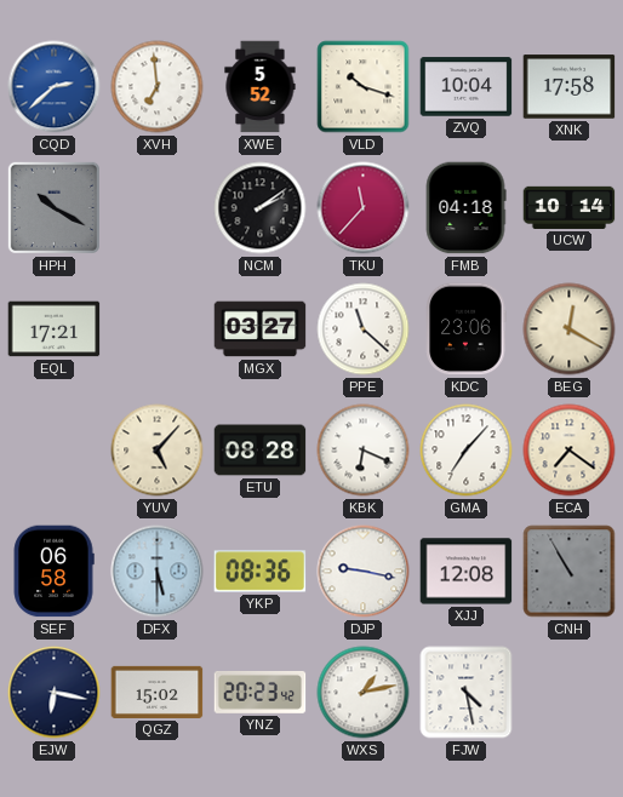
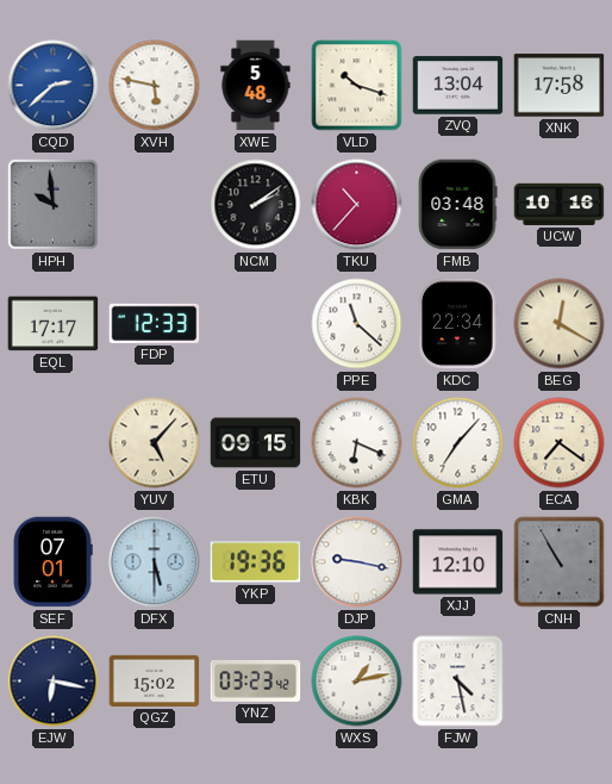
XVH: 6:59 -> 5:47
XWE: 5:52 -> 5:48
ZVQ: 10:04 -> 13:04
HPH: 10:20 -> 9:59
TKU: 11:37 -> 10:37
FMB: 04:18 -> 03:48
UCW: 10:14 -> 10:16
EQL: 17:21 -> 17:17
FDP: none -> 12:33
MGX: 03:27 -> none
KDC: 23:06 -> 22:34
ETU: 08:28 -> 09:15
SEF: 06:58 -> 07:01
YKP: 08:36 -> 19:36
XJJ: 12:08 -> 12:10
YNZ: 20:23 -> 03:23
